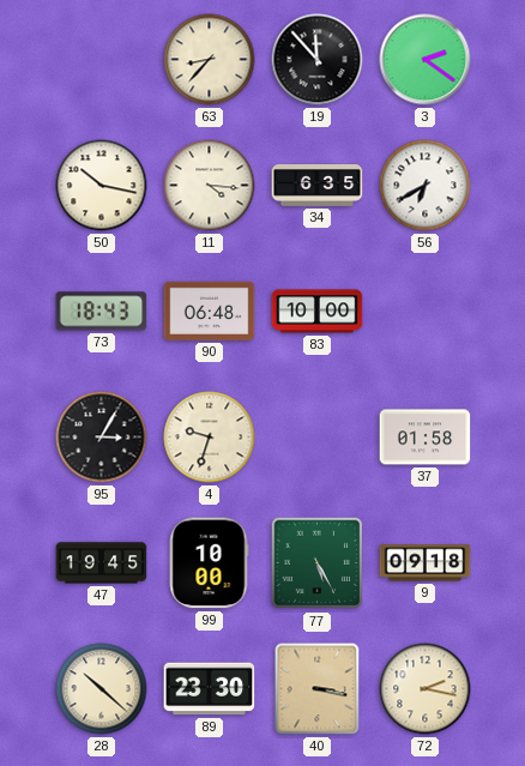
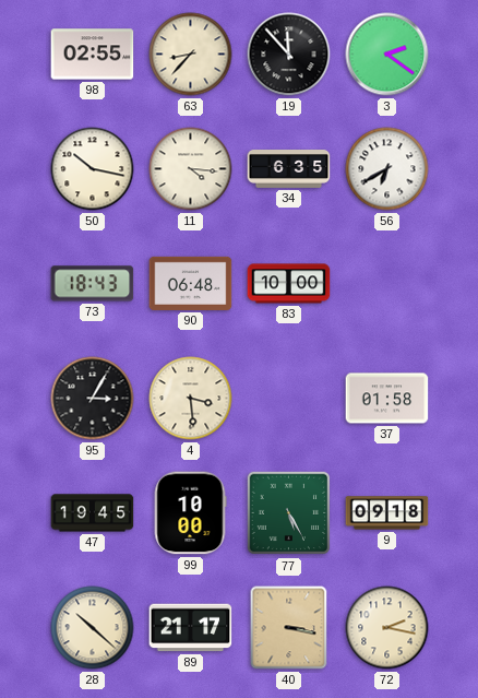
98: none -> 02:55
4: 9:33 -> 3:29
89: 23:30 -> 21:17
